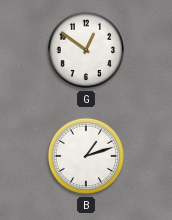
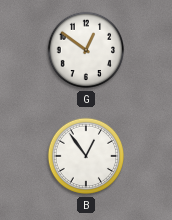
B: 1:12 -> 12:54
